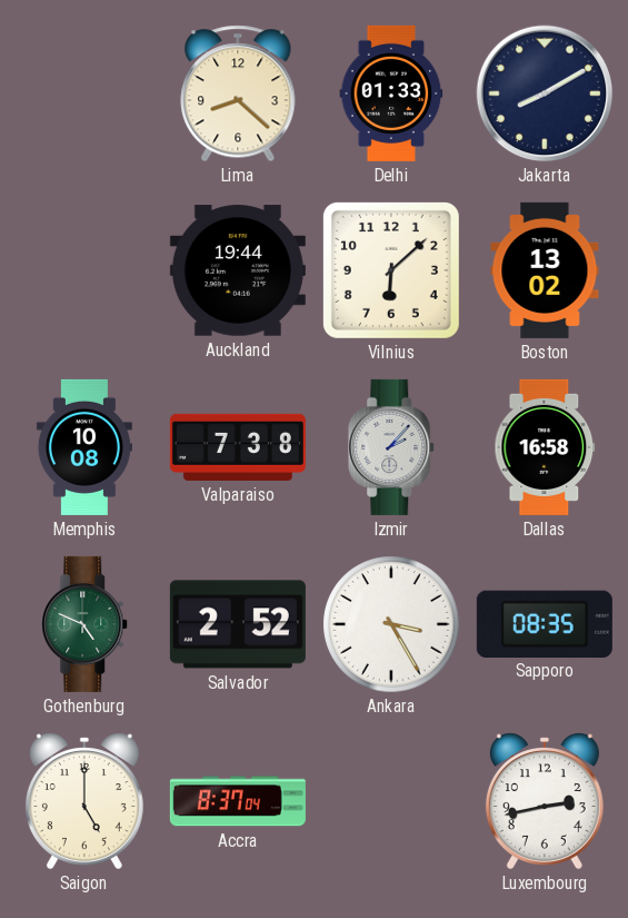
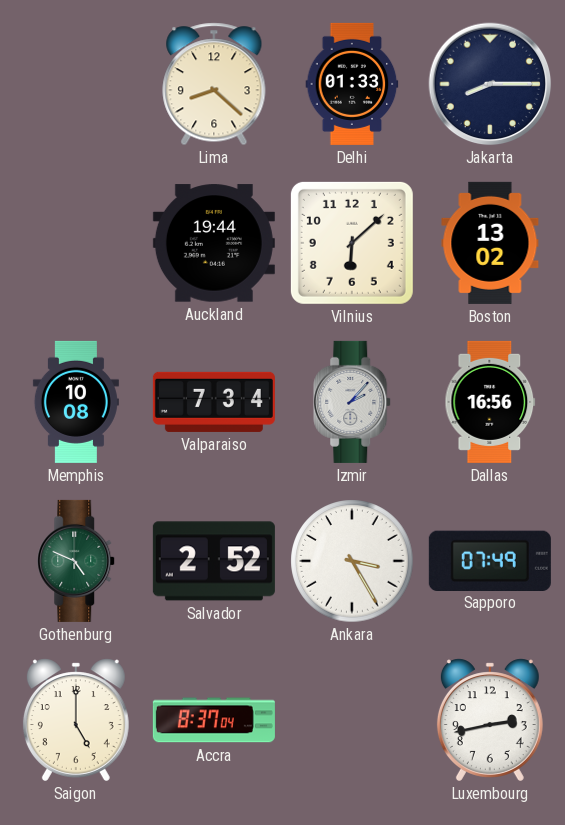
Jakarta: 8:10 -> 8:15
Valparaiso: 7:38 -> 7:34
Dallas: 16:58 -> 16:56
Sapporo: 08:35 -> 07:49
